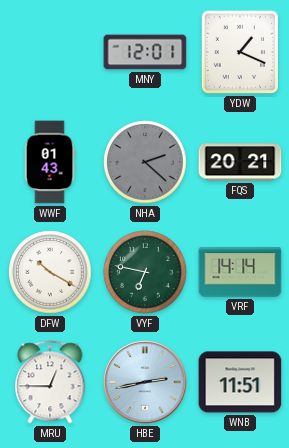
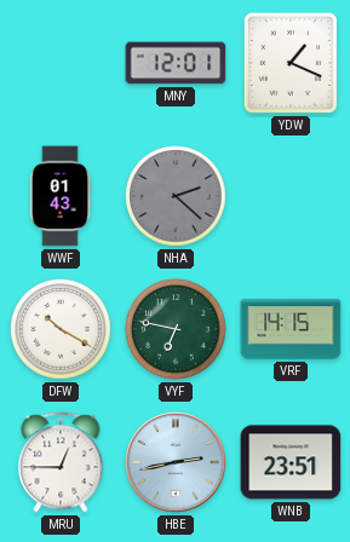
FQS: 20:21 -> none
VRF: 14:14 -> 14:15
WNB: 11:51 -> 23:51
